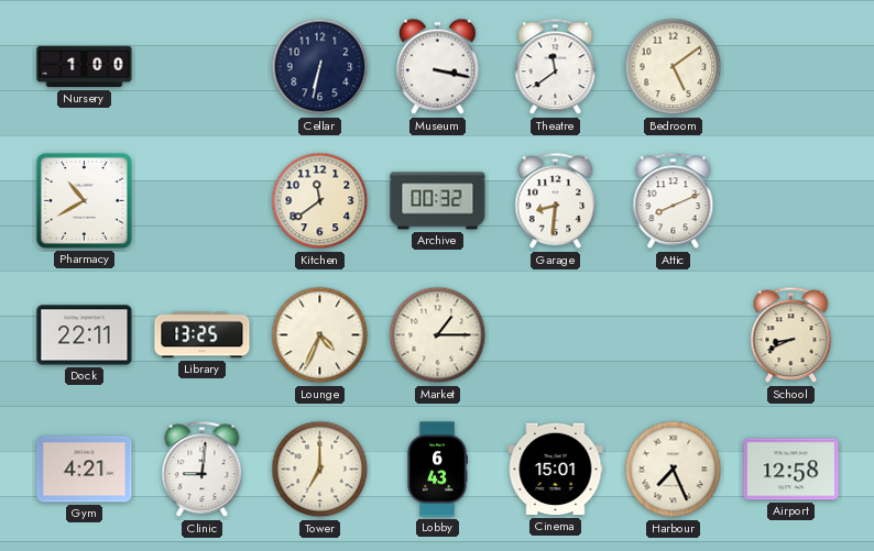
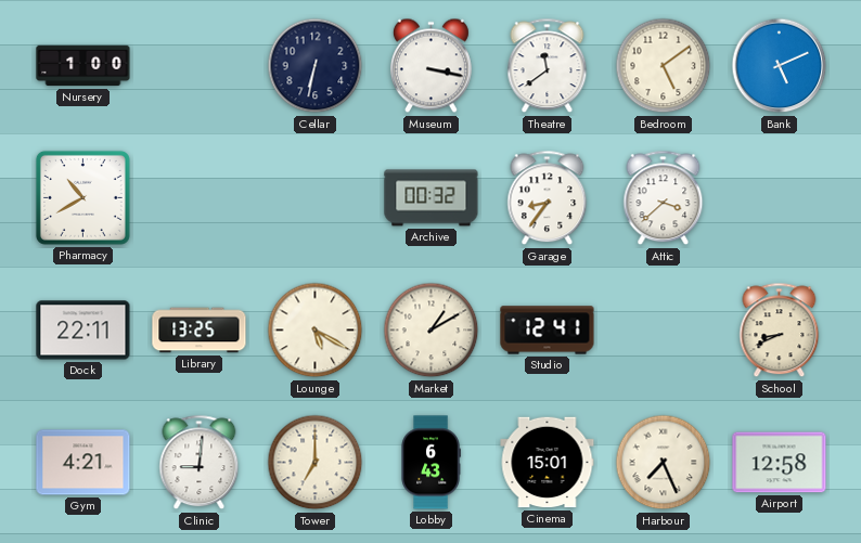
Bank: none -> 5:11
Kitchen: 11:39 -> none
Garage: 8:31 -> 8:36
Attic: 8:11 -> 3:38
Lounge: 4:34 -> 5:20
Market: 1:15 -> 1:10
Studio: none -> 12:41
